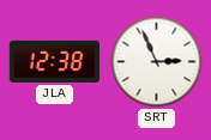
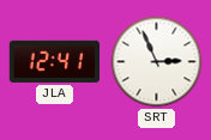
JLA: 12:38 -> 12:41
